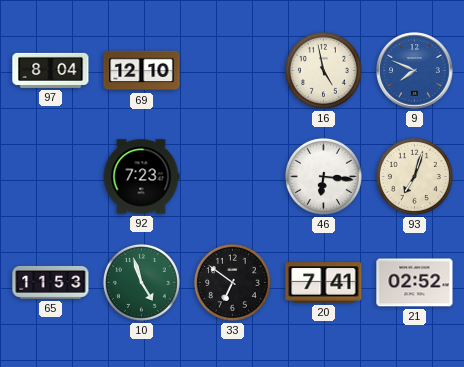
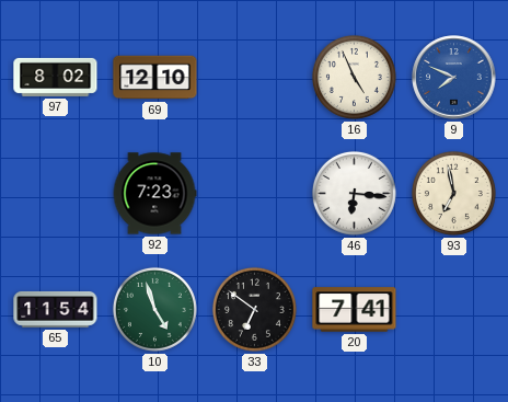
97: 8:04 -> 8:02
16: 4:58 -> 4:56
93: 7:03 -> 6:58
65: 11:53 -> 11:54
21: 02:52 -> none
